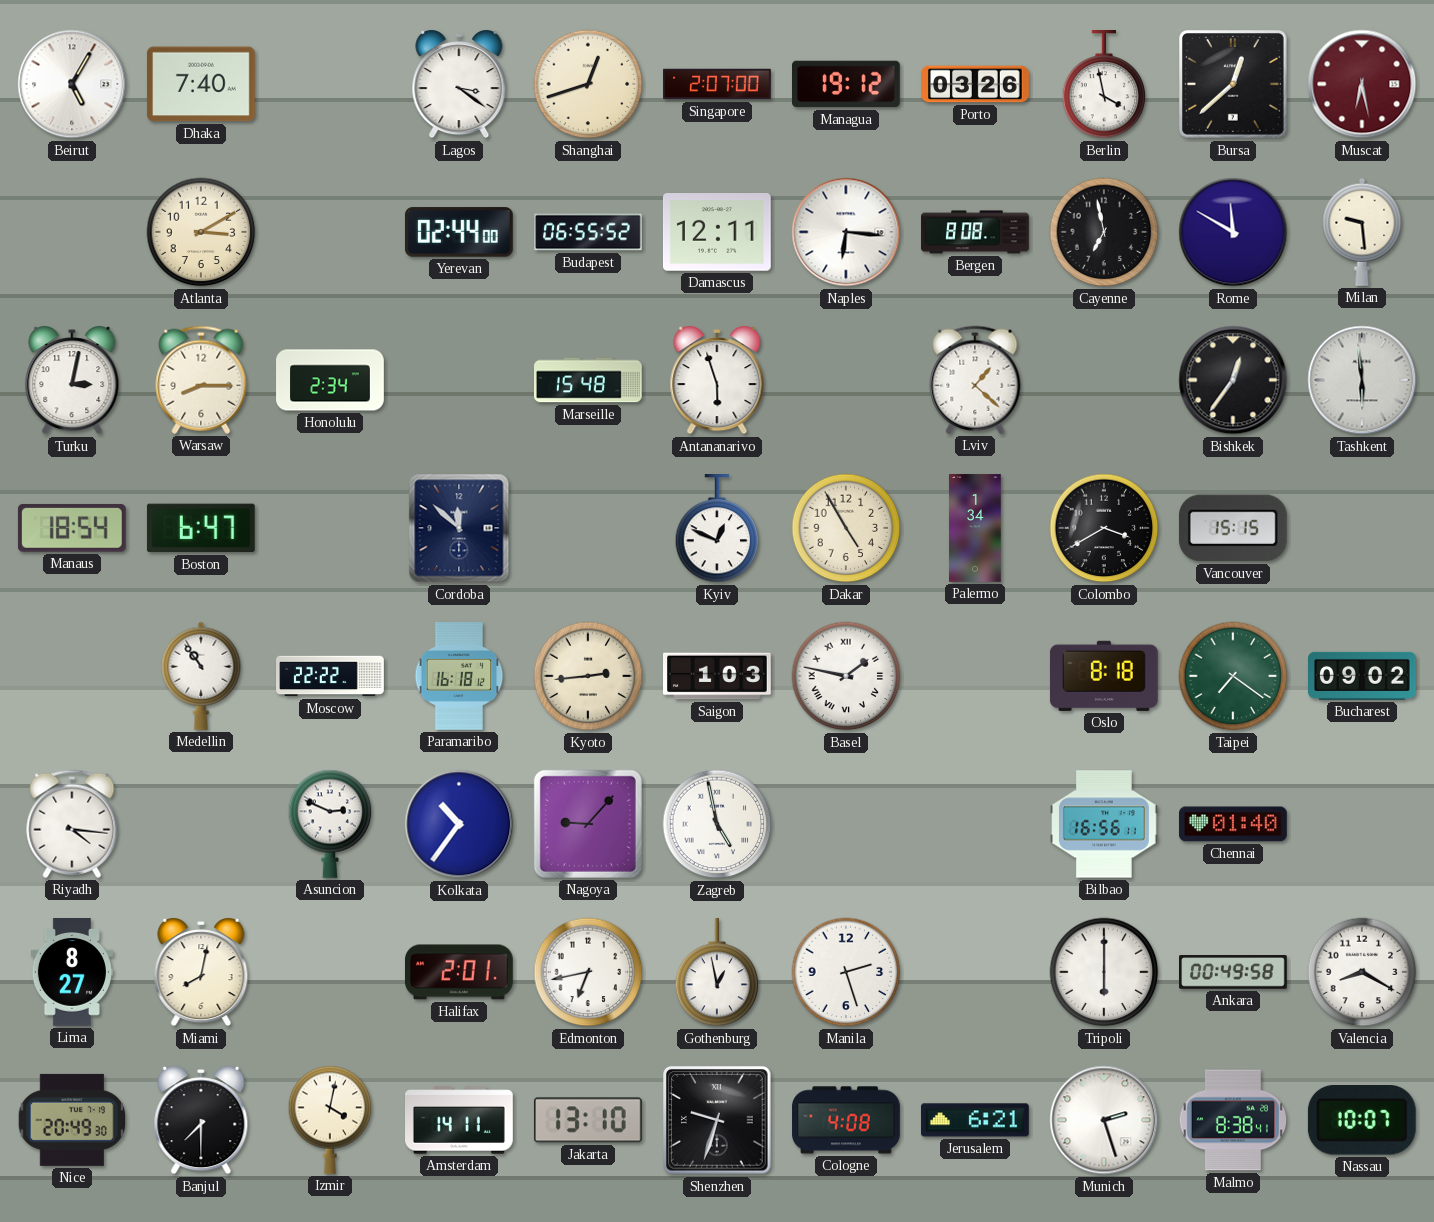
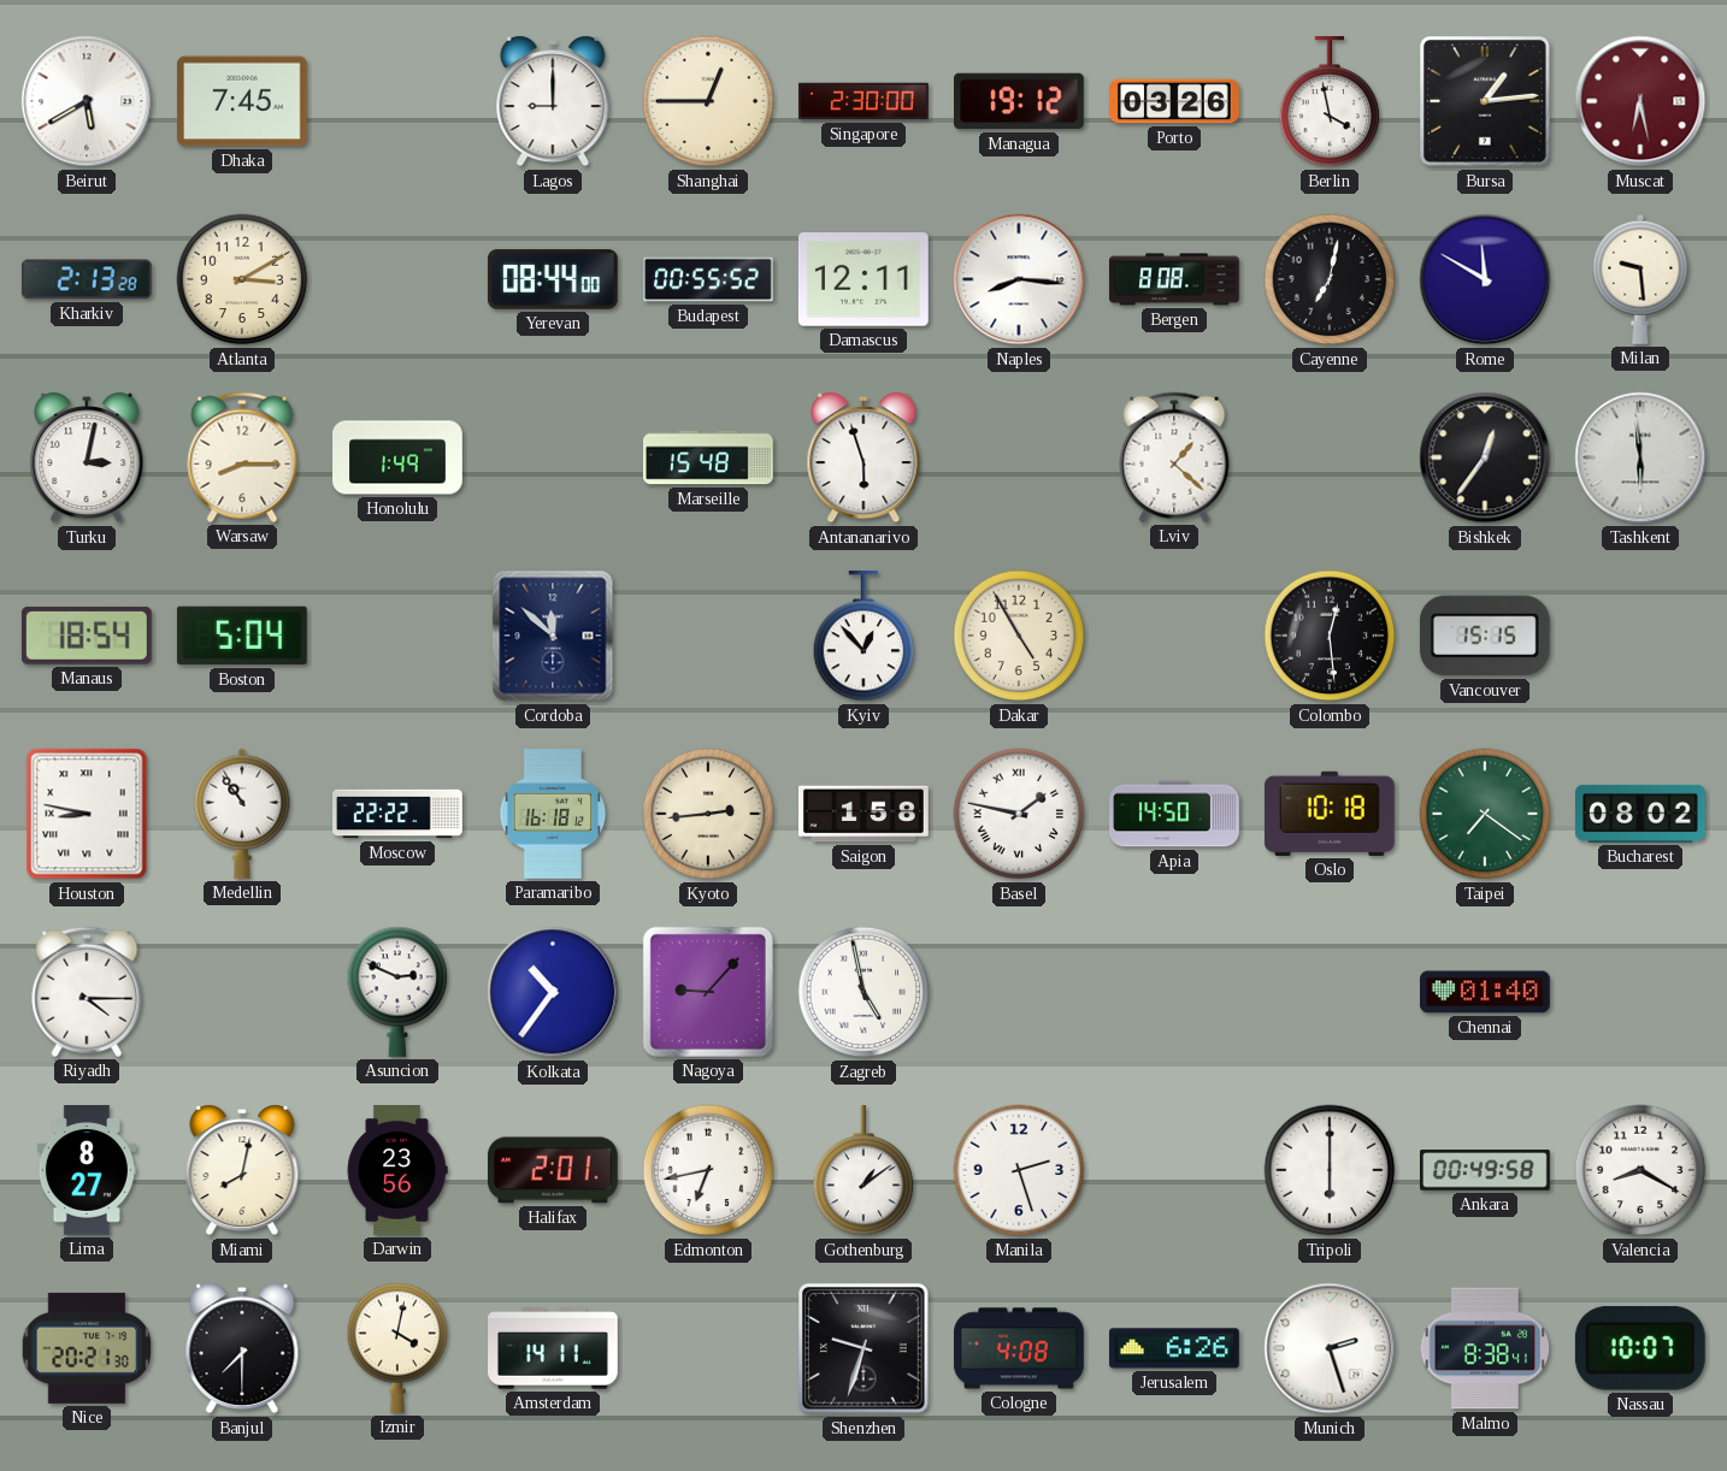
Beirut: 5:05 -> 5:40
Dhaka: 7:40 -> 7:45
Lagos: 3:21 -> 9:00
Shanghai: 12:42 -> 12:45
Singapore: 2:07 -> 2:30
Bursa: 12:38 -> 1:14
Kharkiv: none -> 2:13
Yerevan: 02:44 -> 08:44
Budapest: 06:55 -> 00:55
Naples: 6:16 -> 8:16
Cayenne: 6:58 -> 7:02
Honolulu: 2:34 -> 1:49
Boston: 6:47 -> 5:04
Kyiv: 12:49 -> 12:53
Palermo: 1:34 -> none
Colombo: 3:40 -> 12:29
Houston: none -> 8:47
Saigon: 1:03 -> 1:58
Apia: none -> 14:50
Oslo: 8:18 -> 10:18
Bucharest: 09:02 -> 08:02
Riyadh: 4:16 -> 4:15
Bilbao: 16:56 -> none
Darwin: none -> 23:56
Gothenburg: 12:58 -> 1:09
Nice: 20:49 -> 20:21
Jakarta: 13:10 -> none
Jerusalem: 6:21 -> 6:26
